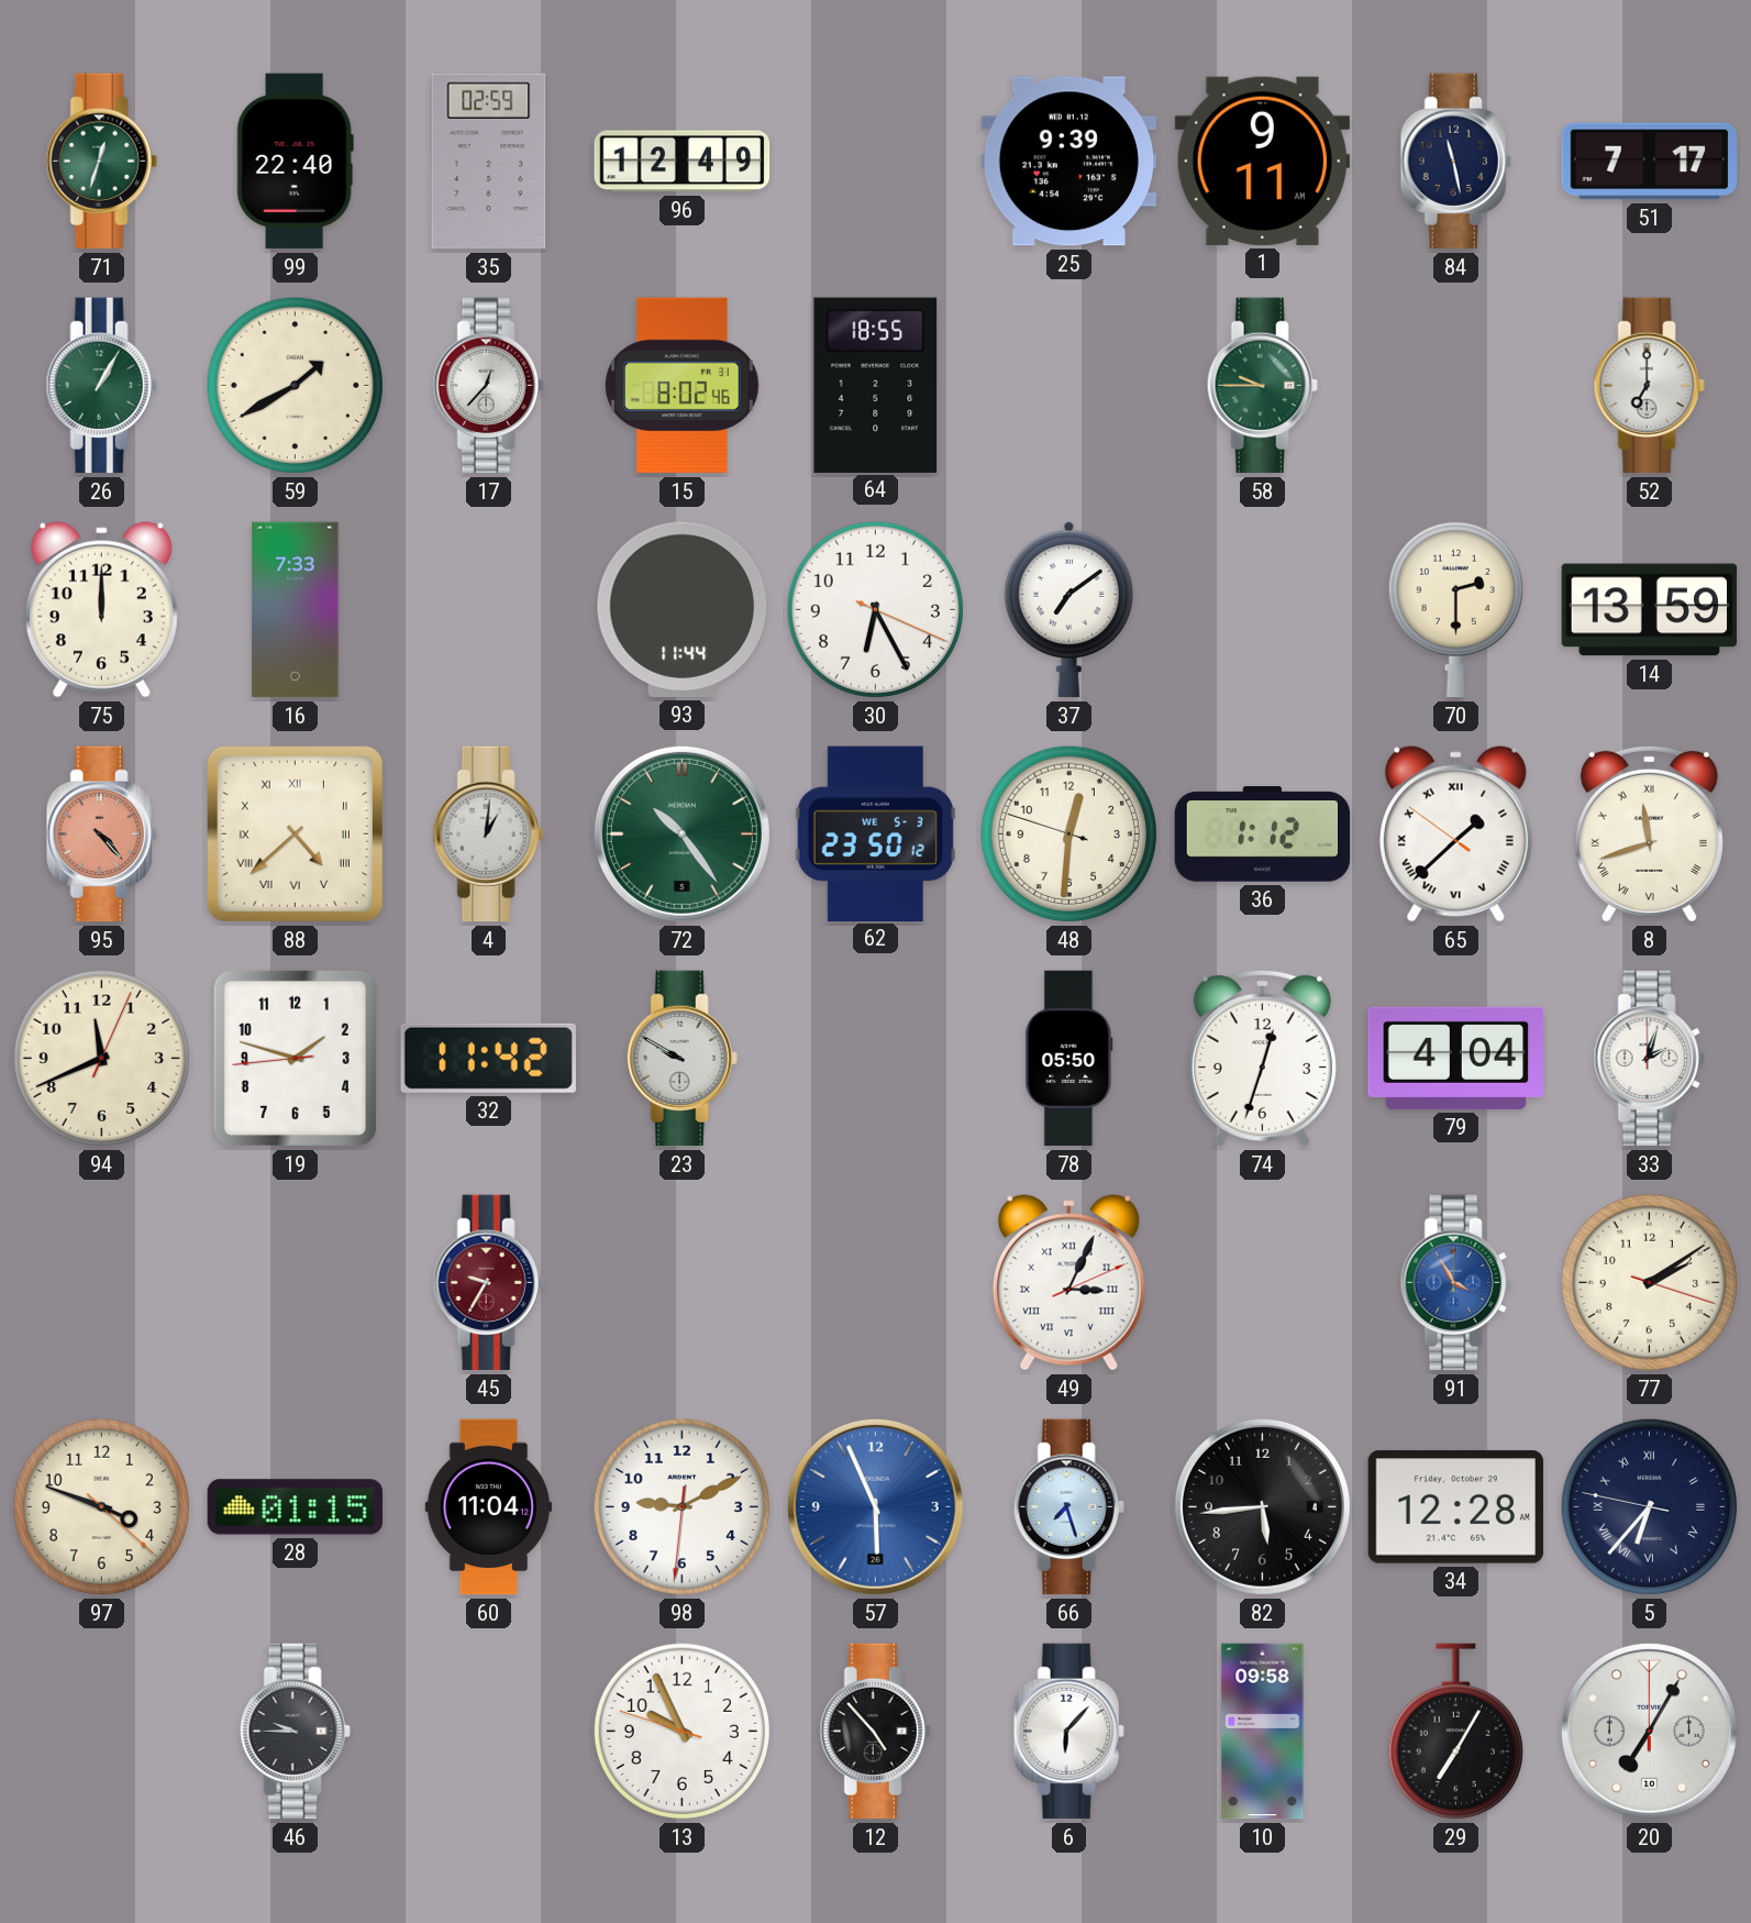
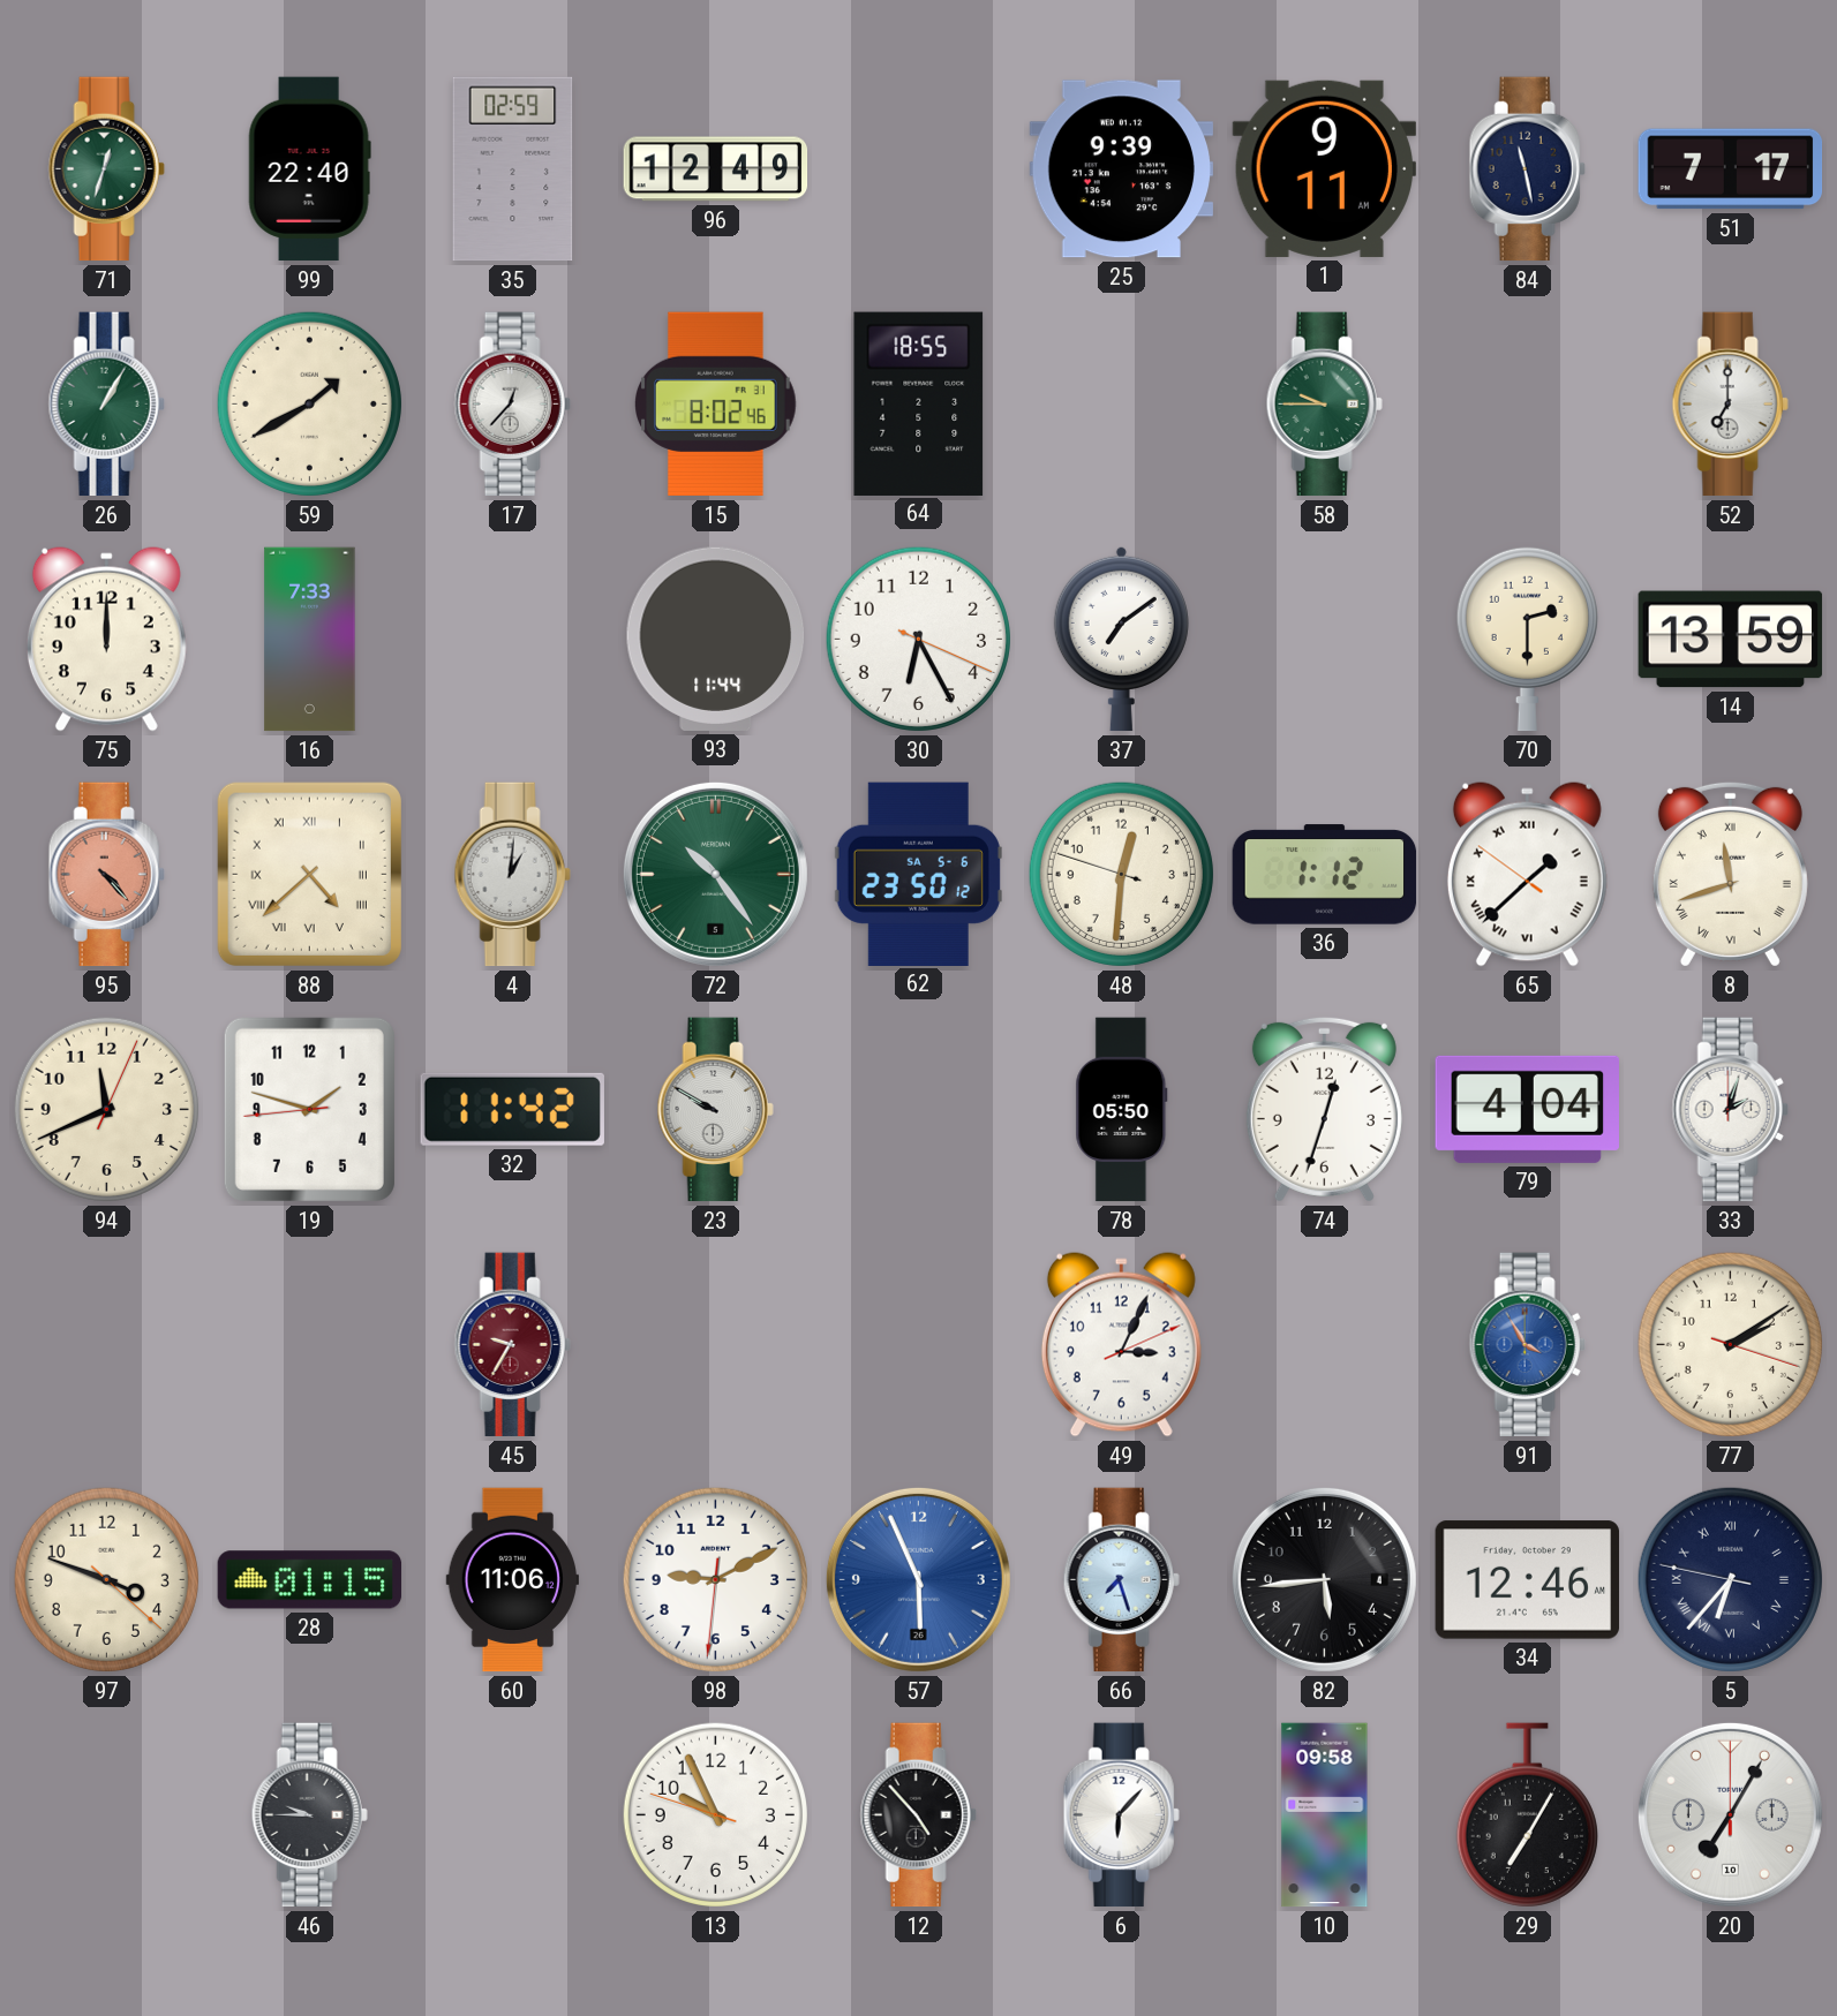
62 date: WE 5-3 -> SA 5-6
49 numerals: Roman -> Arabic
60: 11:04 -> 11:06
34: 12:28 -> 12:46
